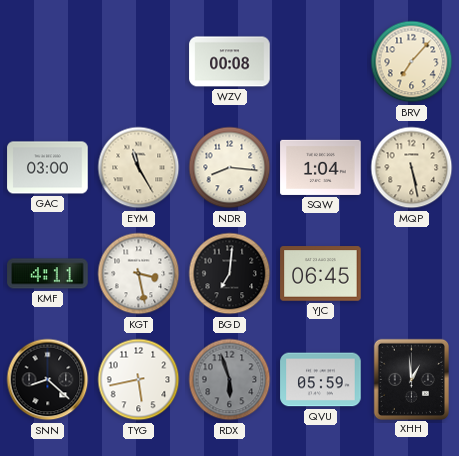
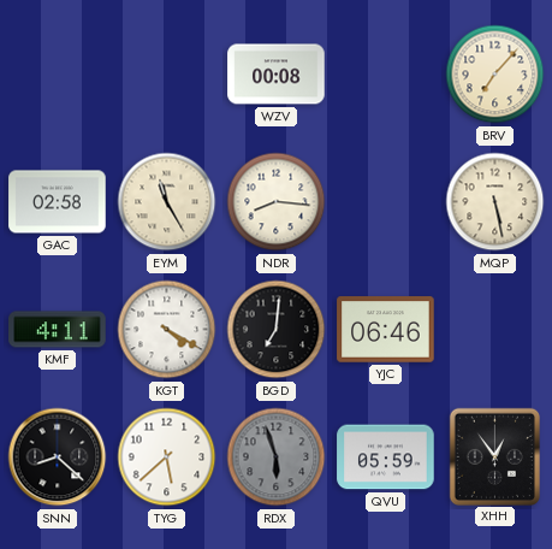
GAC: 03:00 -> 02:58
SQW: 1:04 -> none
KGT: 3:28 -> 4:20
YJC: 06:45 -> 06:46
TYG: 5:43 -> 5:38
XHH: 12:59 -> 12:54
